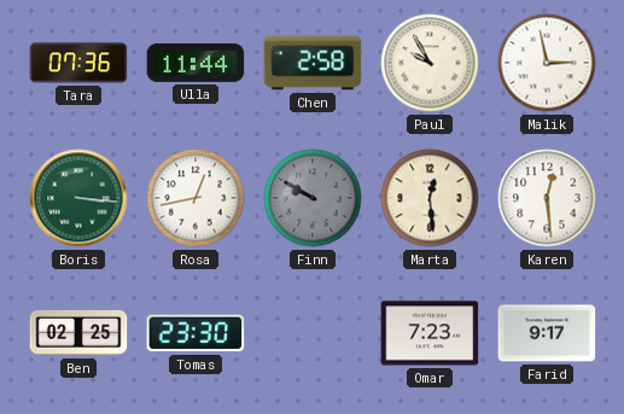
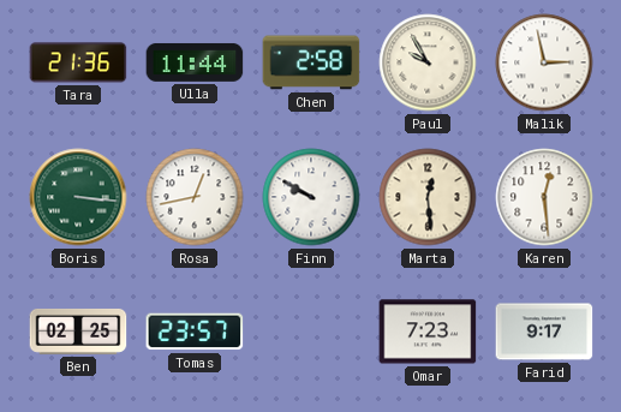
Tara: 07:36 -> 21:36
Finn dial: grey -> white
Tomas: 23:30 -> 23:57
